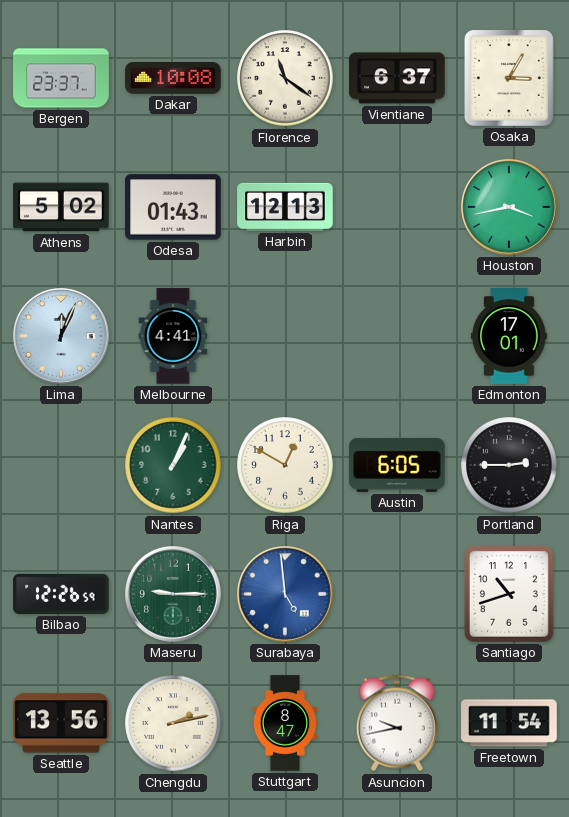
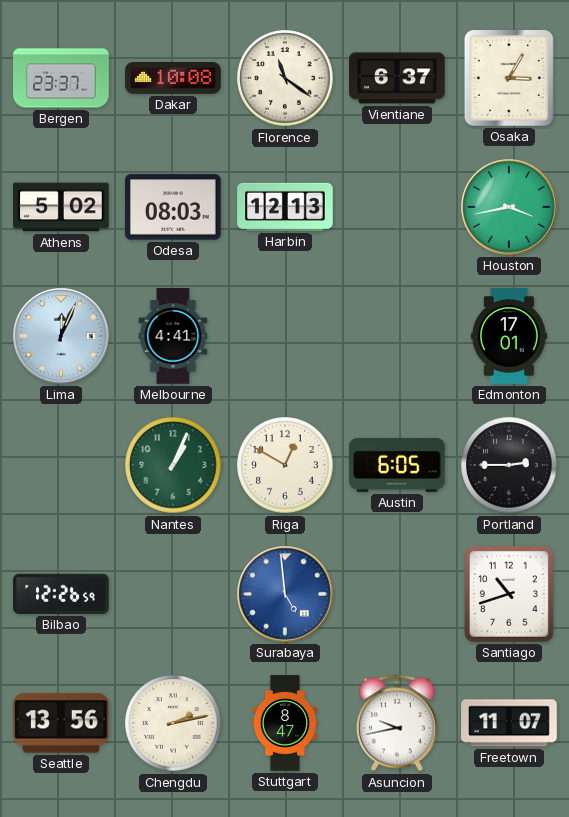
Odesa: 01:43 -> 08:03
Maseru: 9:15 -> none
Freetown: 11:54 -> 11:07
